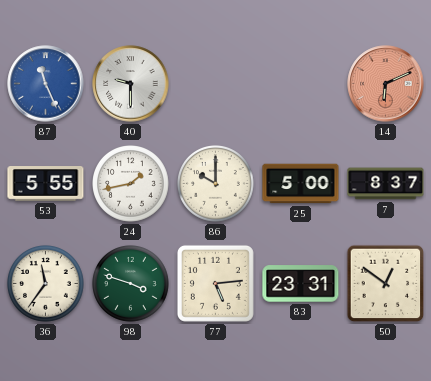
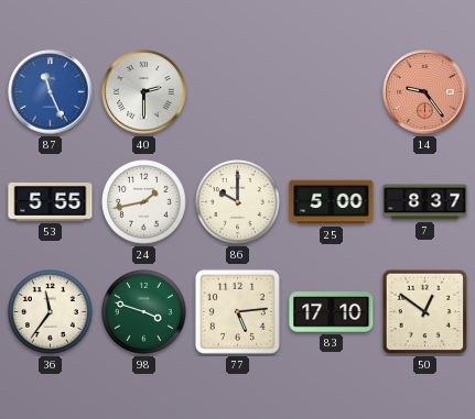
40: 9:30 -> 2:30
14: 6:11 -> 9:24
83: 23:31 -> 17:10
